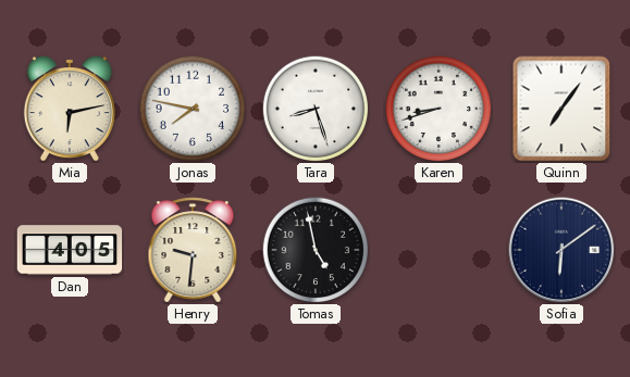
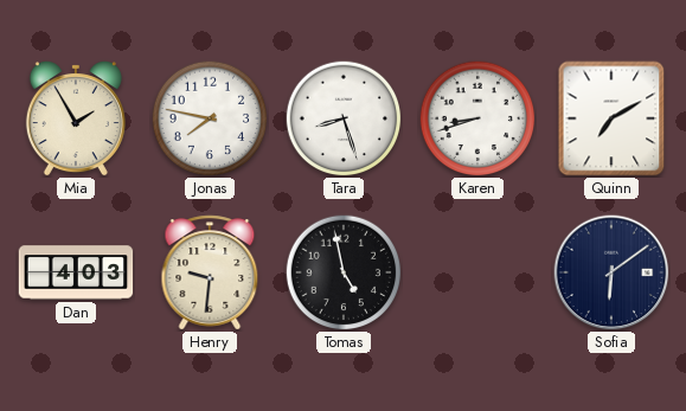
Mia: 6:13 -> 1:55
Quinn: 7:06 -> 7:10
Dan: 4:05 -> 4:03
